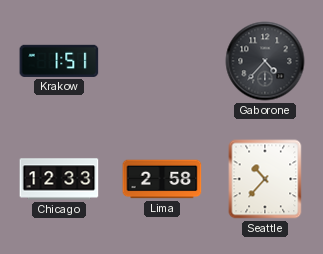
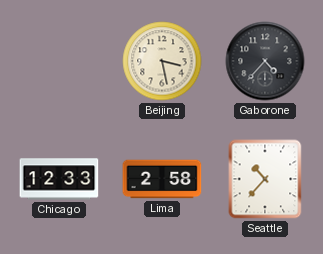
Krakow: 1:51 -> none
Beijing: none -> 3:28
